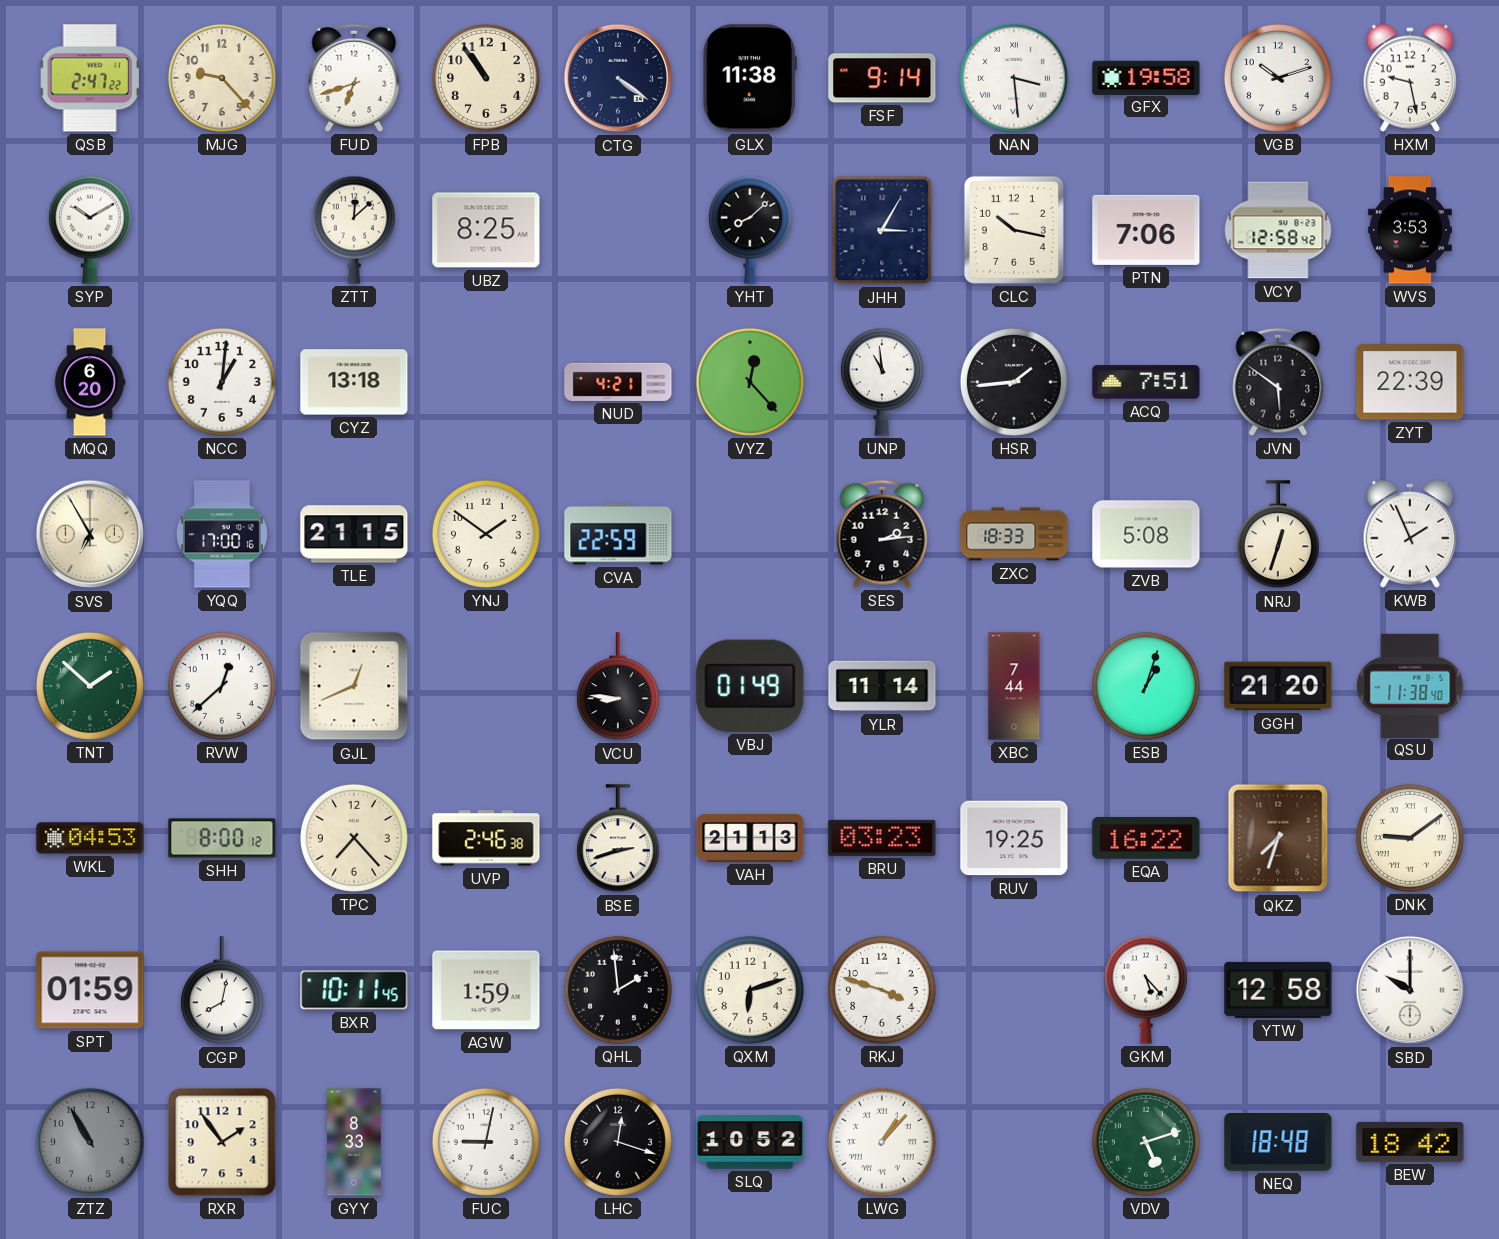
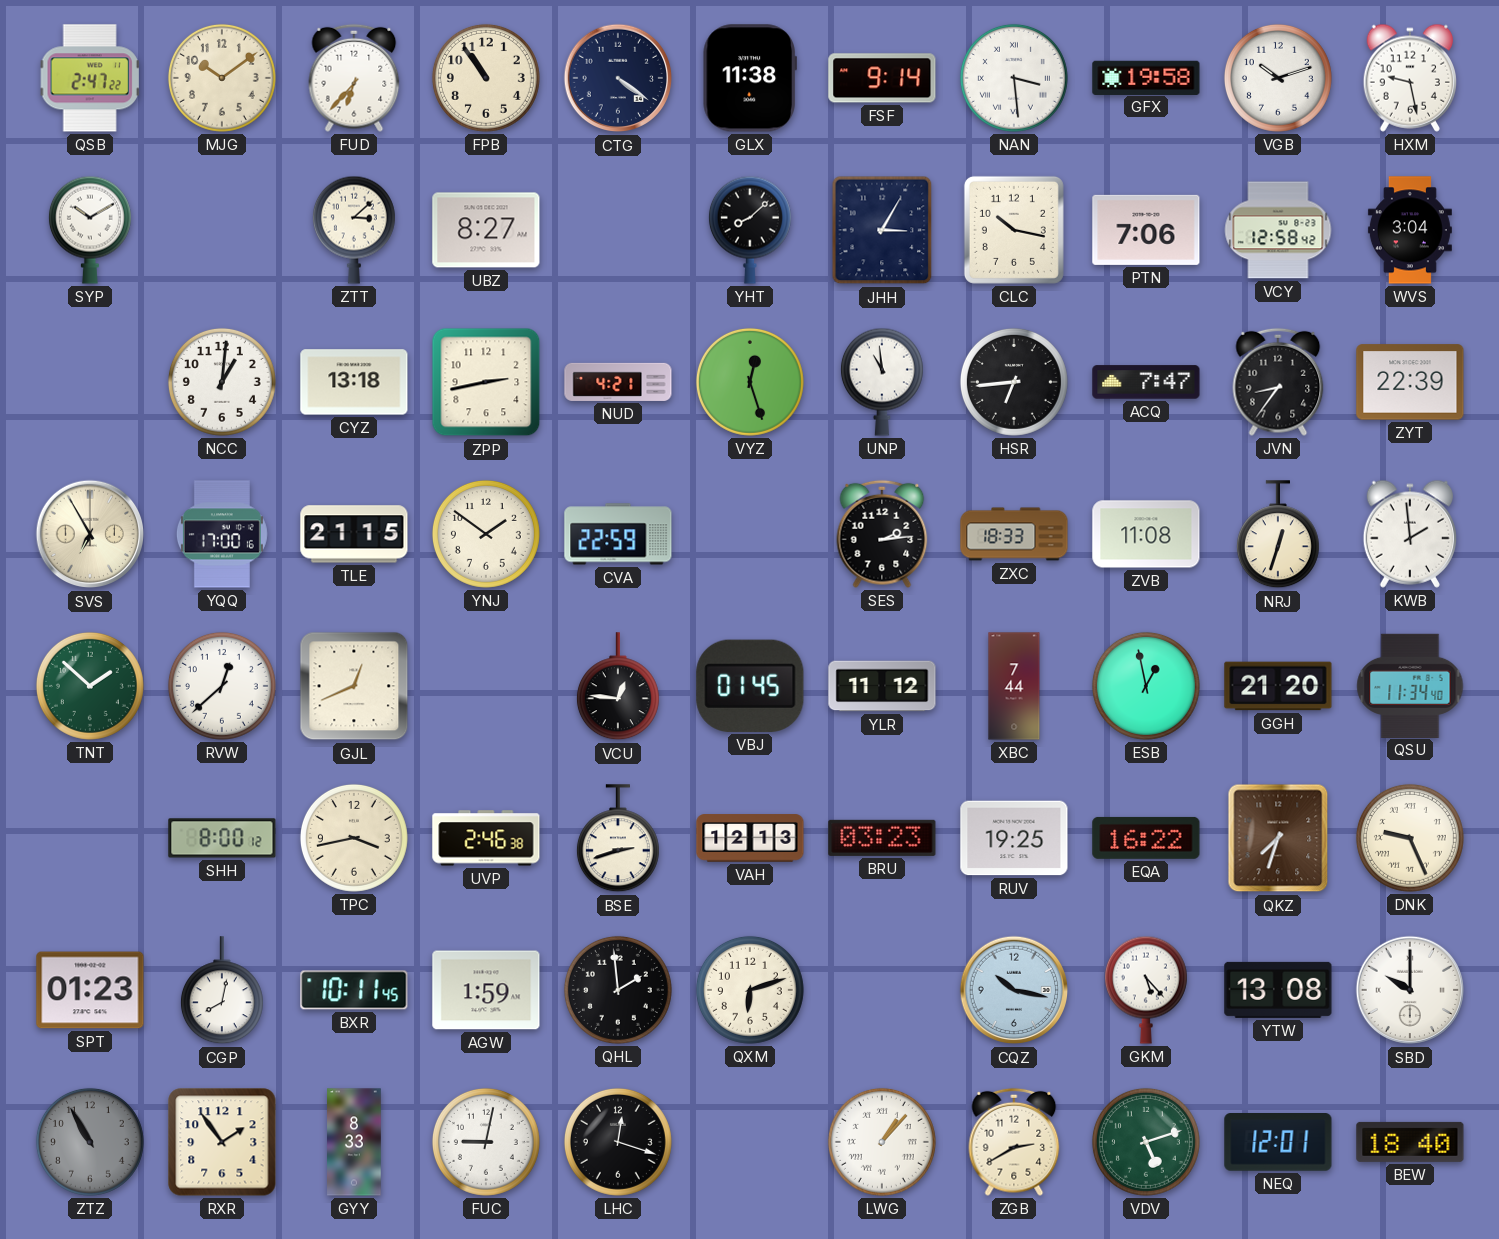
MJG: 9:23 -> 10:09
FUD: 6:42 -> 6:37
ZTT: 12:08 -> 3:08
UBZ: 8:25 -> 8:27
WVS: 3:53 -> 3:04
MQQ: 6:20 -> none
ZPP: none -> 2:43
VYZ: 12:23 -> 12:27
HSR: 1:44 -> 6:44
ACQ: 7:51 -> 7:47
JVN: 5:51 -> 8:36
ZVB: 5:08 -> 11:08
KWB: 1:56 -> 1:59
VCU: 8:46 -> 12:46
VBJ: 01:49 -> 01:45
YLR: 11:14 -> 11:12
ESB: 1:03 -> 12:58
QSU: 11:38 -> 11:34
WKL: 04:53 -> none
TPC: 7:23 -> 3:43
VAH: 21:13 -> 12:13
DNK: 9:09 -> 9:26
SPT: 01:59 -> 01:23
RKJ: 3:48 -> none
CQZ: none -> 10:17
YTW: 12:58 -> 13:08
SLQ: 10:52 -> none
ZGB: none -> 2:40
NEQ: 18:48 -> 12:01
BEW: 18:42 -> 18:40
